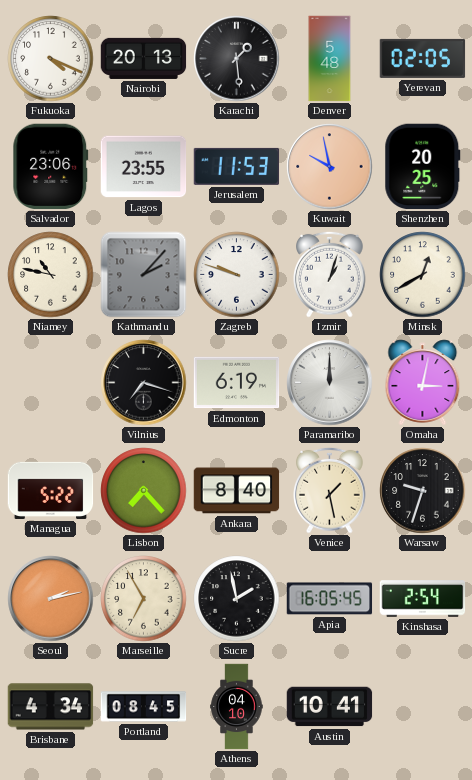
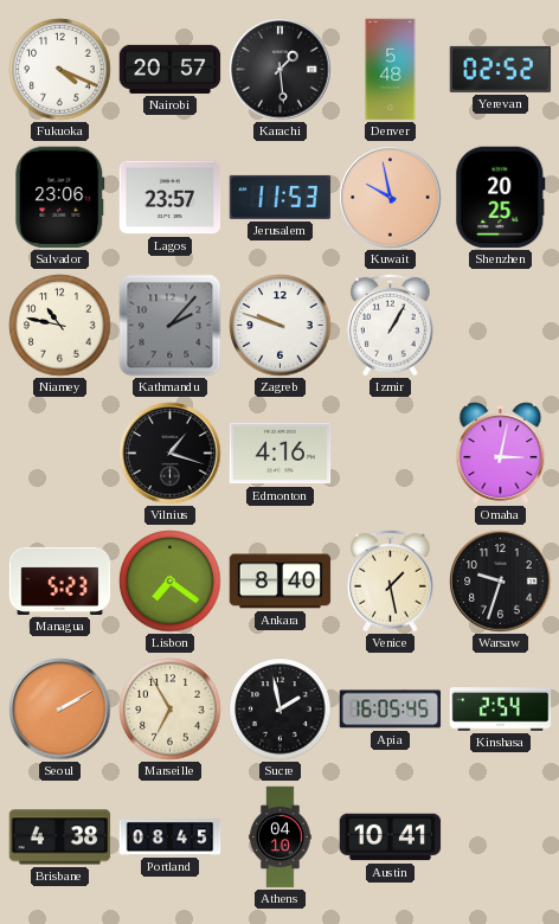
Nairobi: 20:13 -> 20:57
Yerevan: 02:05 -> 02:52
Lagos: 23:55 -> 23:57
Izmir: 1:03 -> 1:05
Minsk: 12:40 -> none
Vilnius: 7:18 -> 1:18
Edmonton: 6:19 -> 4:16
Paramaribo: 12:00 -> none
Managua: 5:22 -> 5:23
Lisbon: 7:23 -> 7:21
Seoul: 2:13 -> 2:10
Brisbane: 4:34 -> 4:38
